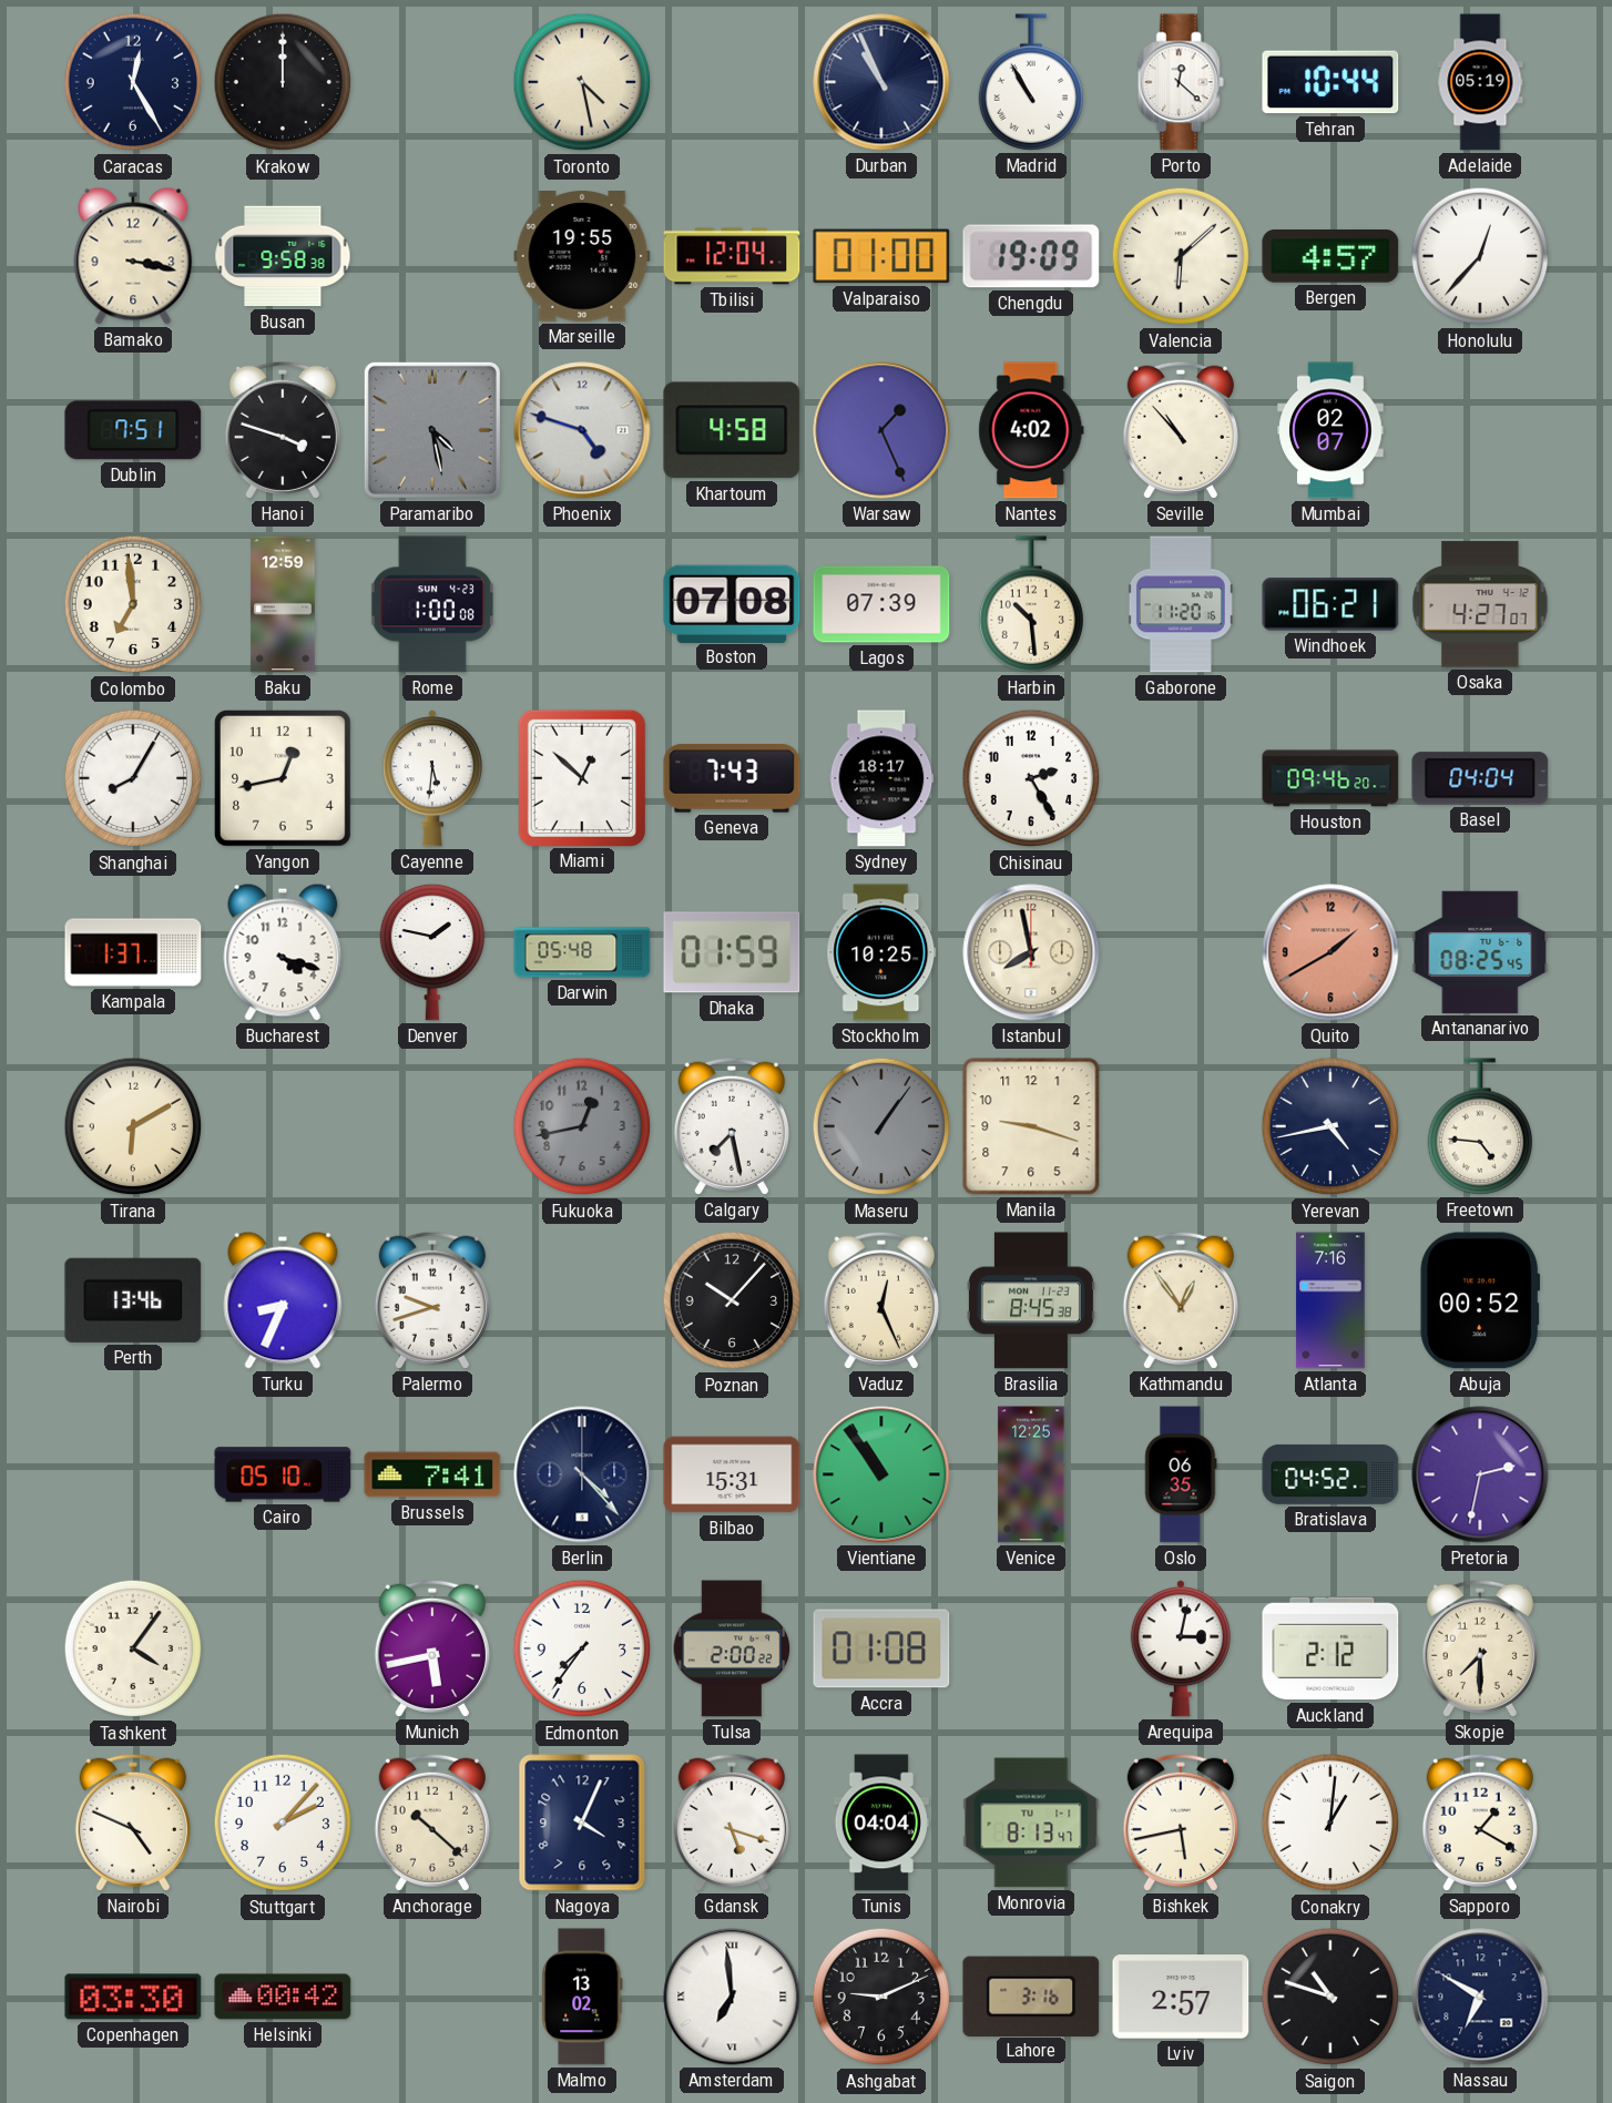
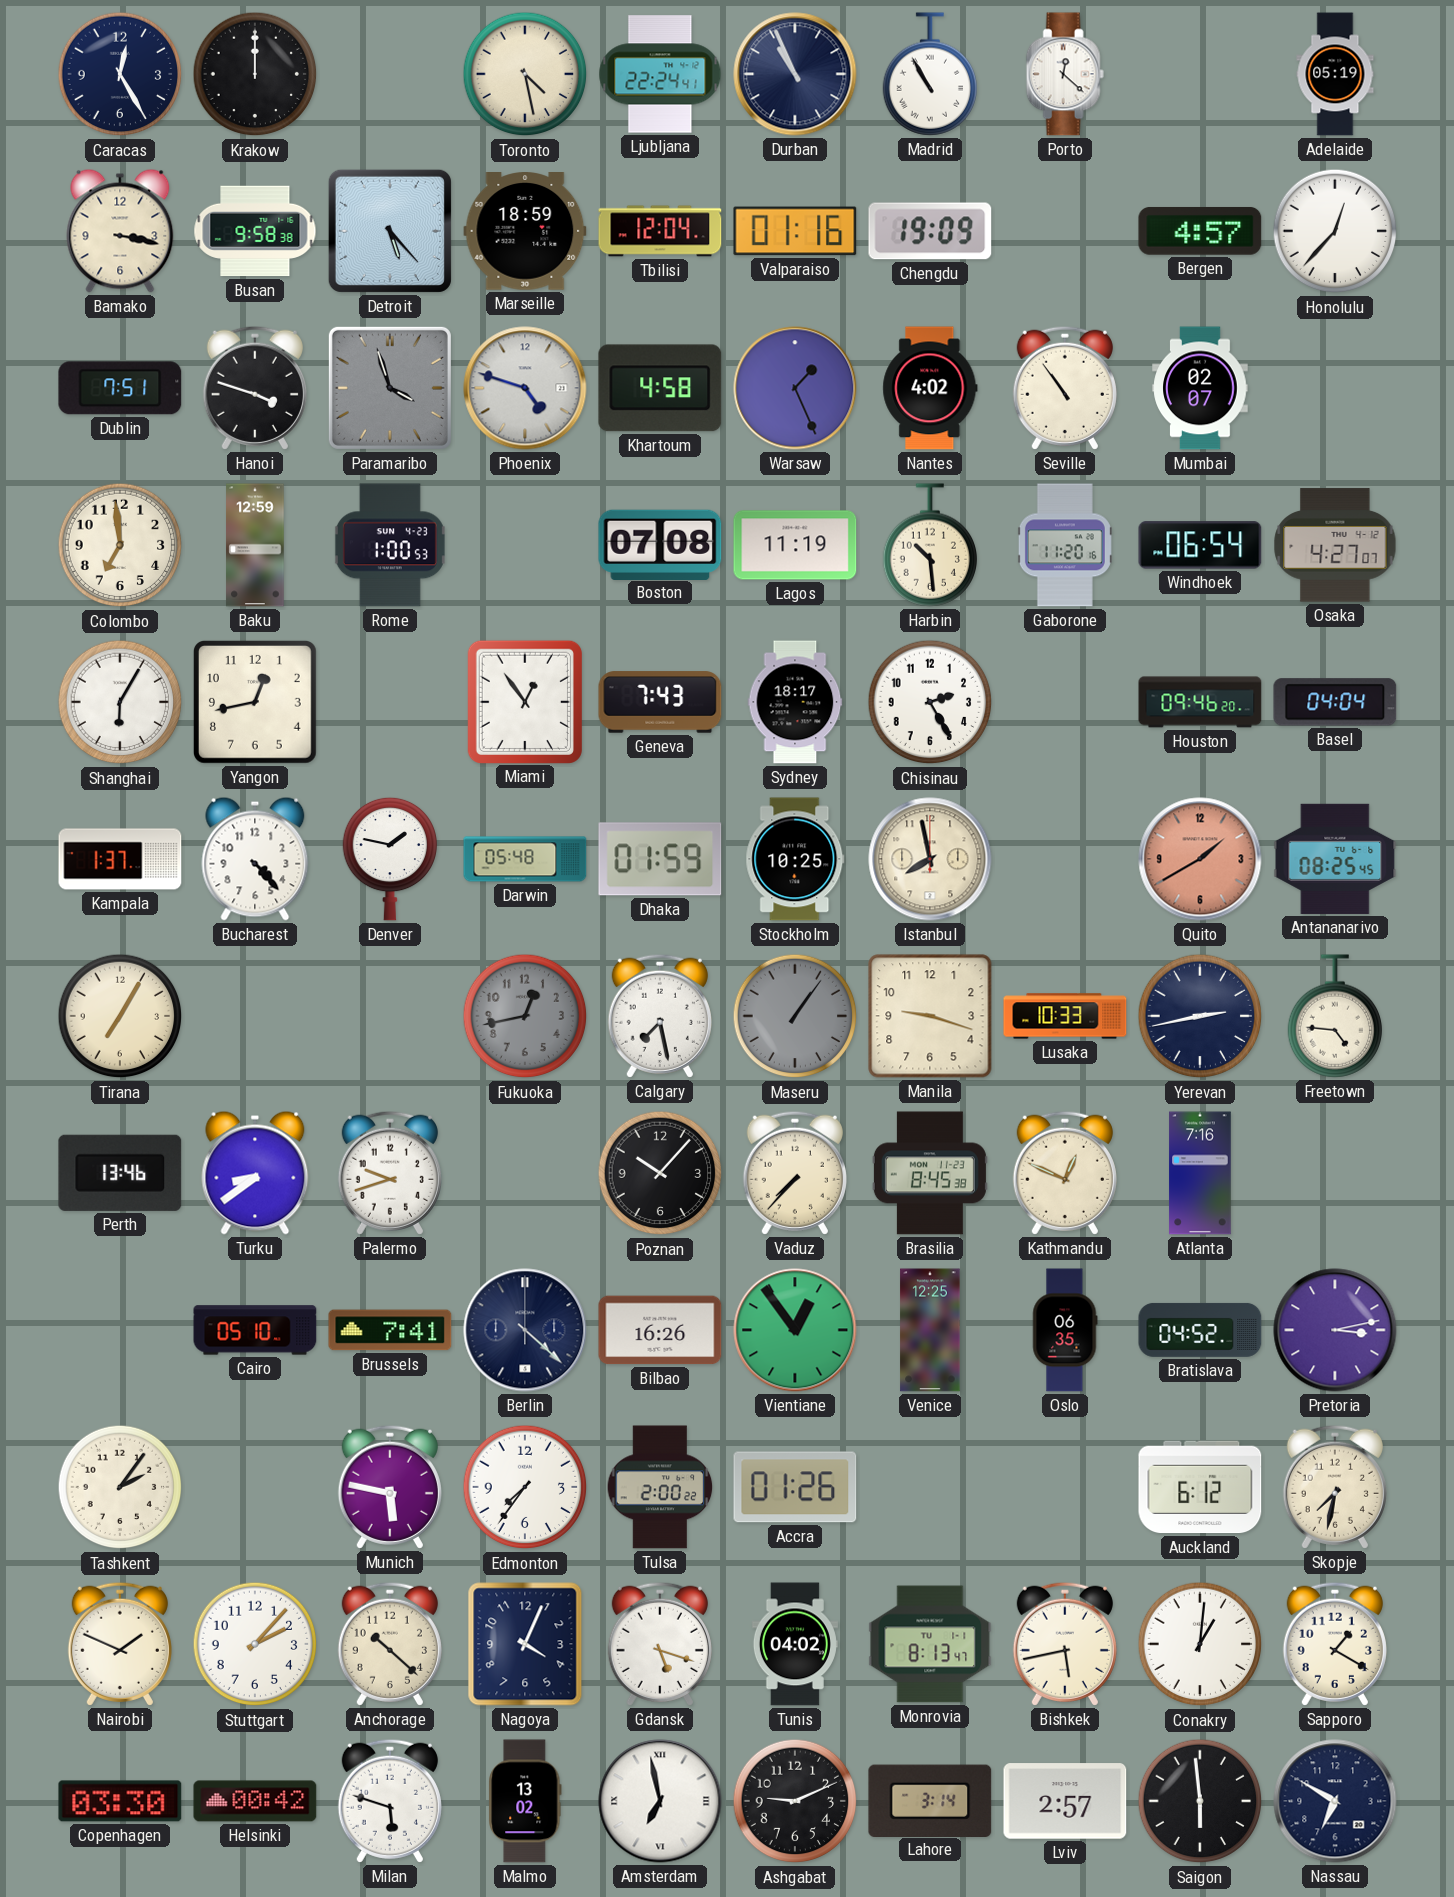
Ljubljana: none -> 22:24
Tehran: 10:44 -> none
Detroit: none -> 5:23
Marseille: 19:55 -> 18:59
Valparaiso: 01:00 -> 01:16
Valencia: 6:08 -> none
Paramaribo: 4:28 -> 3:57
Seville: 10:53 -> 10:54
Rome: 1:00:08 -> 1:00:53
Lagos: 07:39 -> 11:19
Windhoek: 06:21 -> 06:54
Shanghai: 8:05 -> 6:05
Cayenne: 5:31 -> none
Miami: 12:52 -> 12:54
Bucharest: 4:18 -> 4:23
Tirana: 6:10 -> 7:05
Lusaka: none -> 10:33
Yerevan: 4:43 -> 2:43
Turku: 8:34 -> 8:39
Vaduz: 12:26 -> 7:37
Kathmandu: 12:54 -> 12:49
Abuja: 00:52 -> none
Berlin: 4:23 -> 4:22
Bilbao: 15:31 -> 16:26
Vientiane: 10:54 -> 12:54
Pretoria: 2:32 -> 3:13
Tashkent: 4:06 -> 2:06
Munich: 5:43 -> 5:47
Accra: 01:08 -> 01:26
Arequipa: 3:02 -> none
Auckland: 2:12 -> 6:12
Skopje: 7:30 -> 7:32
Nairobi: 4:49 -> 1:49
Tunis: 04:04 -> 04:02
Milan: none -> 5:48
Amsterdam: 6:59 -> 6:58
Lahore: 3:16 -> 3:14
Saigon: 10:48 -> 5:59
